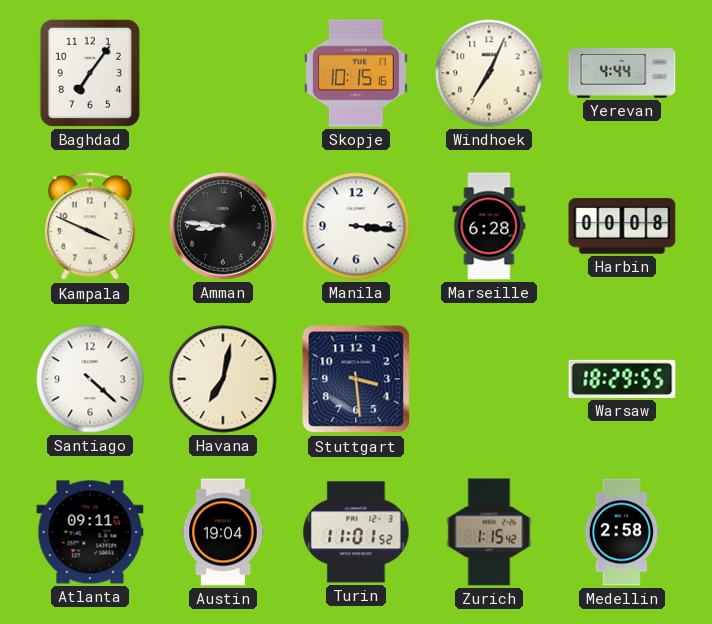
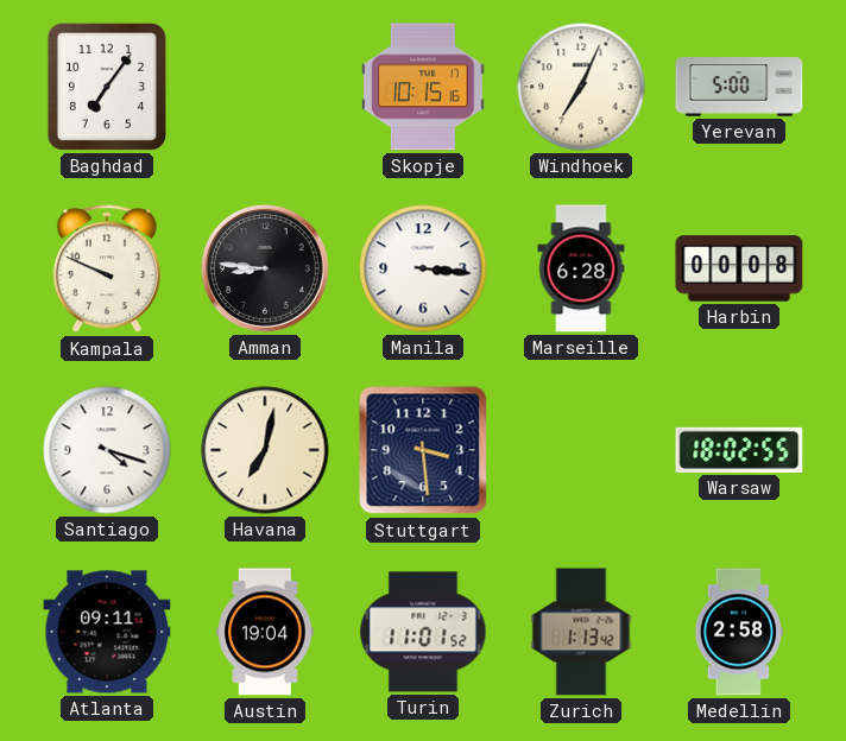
Yerevan: 4:44 -> 5:00
Kampala: 3:49 -> 9:49
Santiago: 4:22 -> 4:18
Warsaw: 18:29 -> 18:02
Zurich: 1:15 -> 1:13
